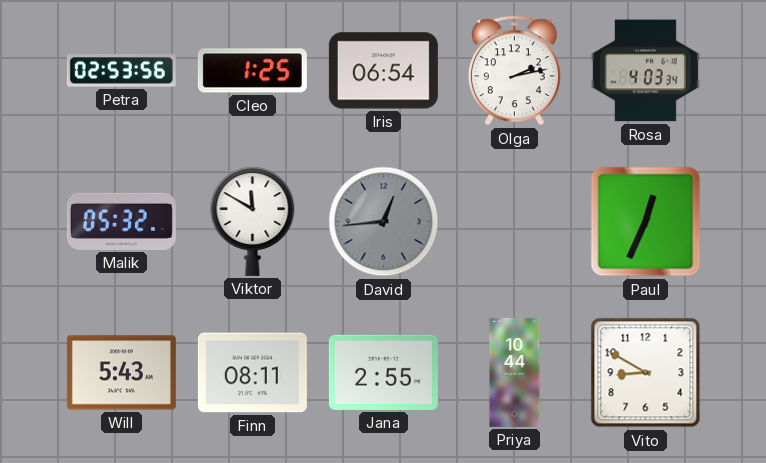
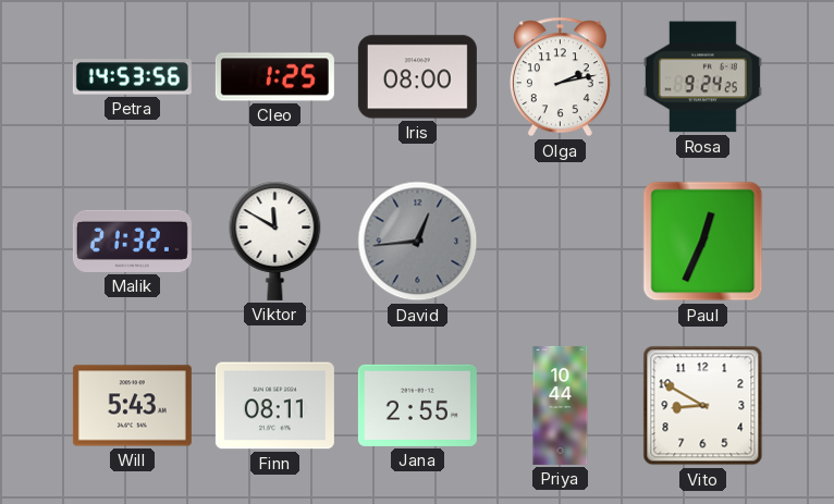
Petra: 02:53 -> 14:53
Iris: 06:54 -> 08:00
Rosa: 4:03 -> 9:24
Malik: 05:32 -> 21:32
